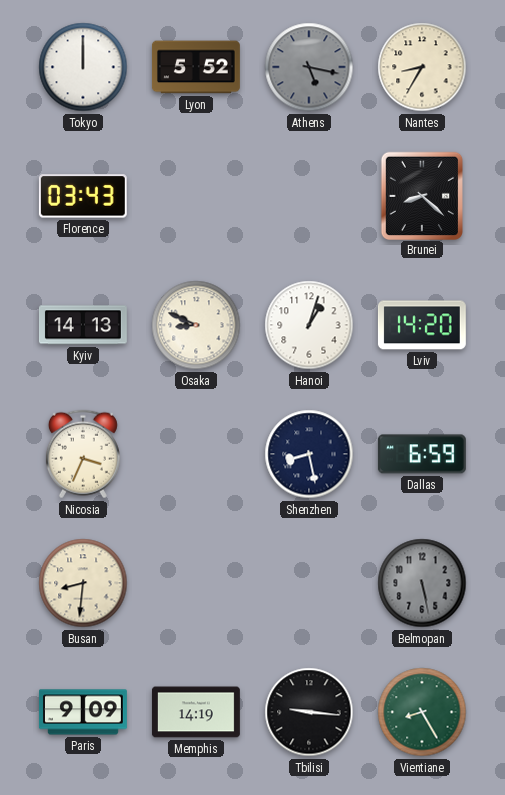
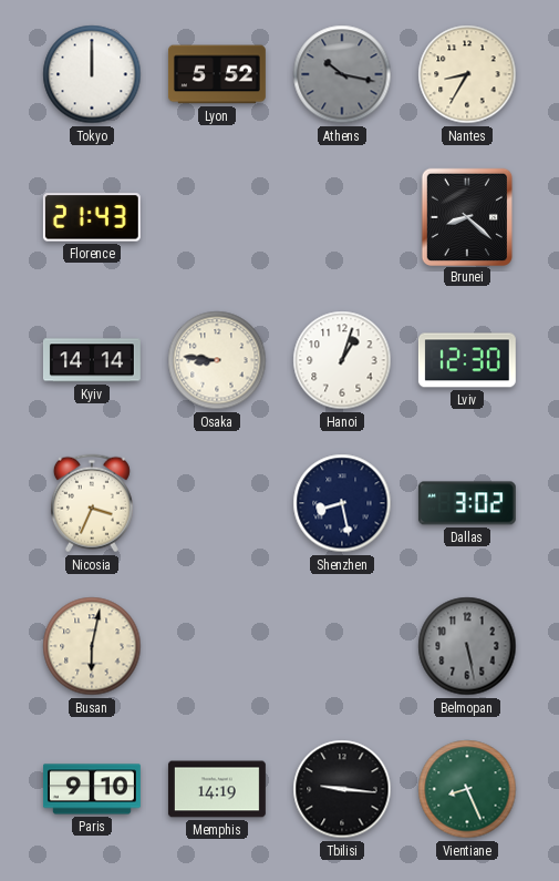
Athens: 5:17 -> 10:17
Florence: 03:43 -> 21:43
Kyiv: 14:13 -> 14:14
Osaka: 8:49 -> 8:46
Lviv: 14:20 -> 12:30
Dallas: 6:59 -> 3:02
Busan: 8:31 -> 6:02
Paris: 9:09 -> 9:10
Vientiane: 8:25 -> 8:26
